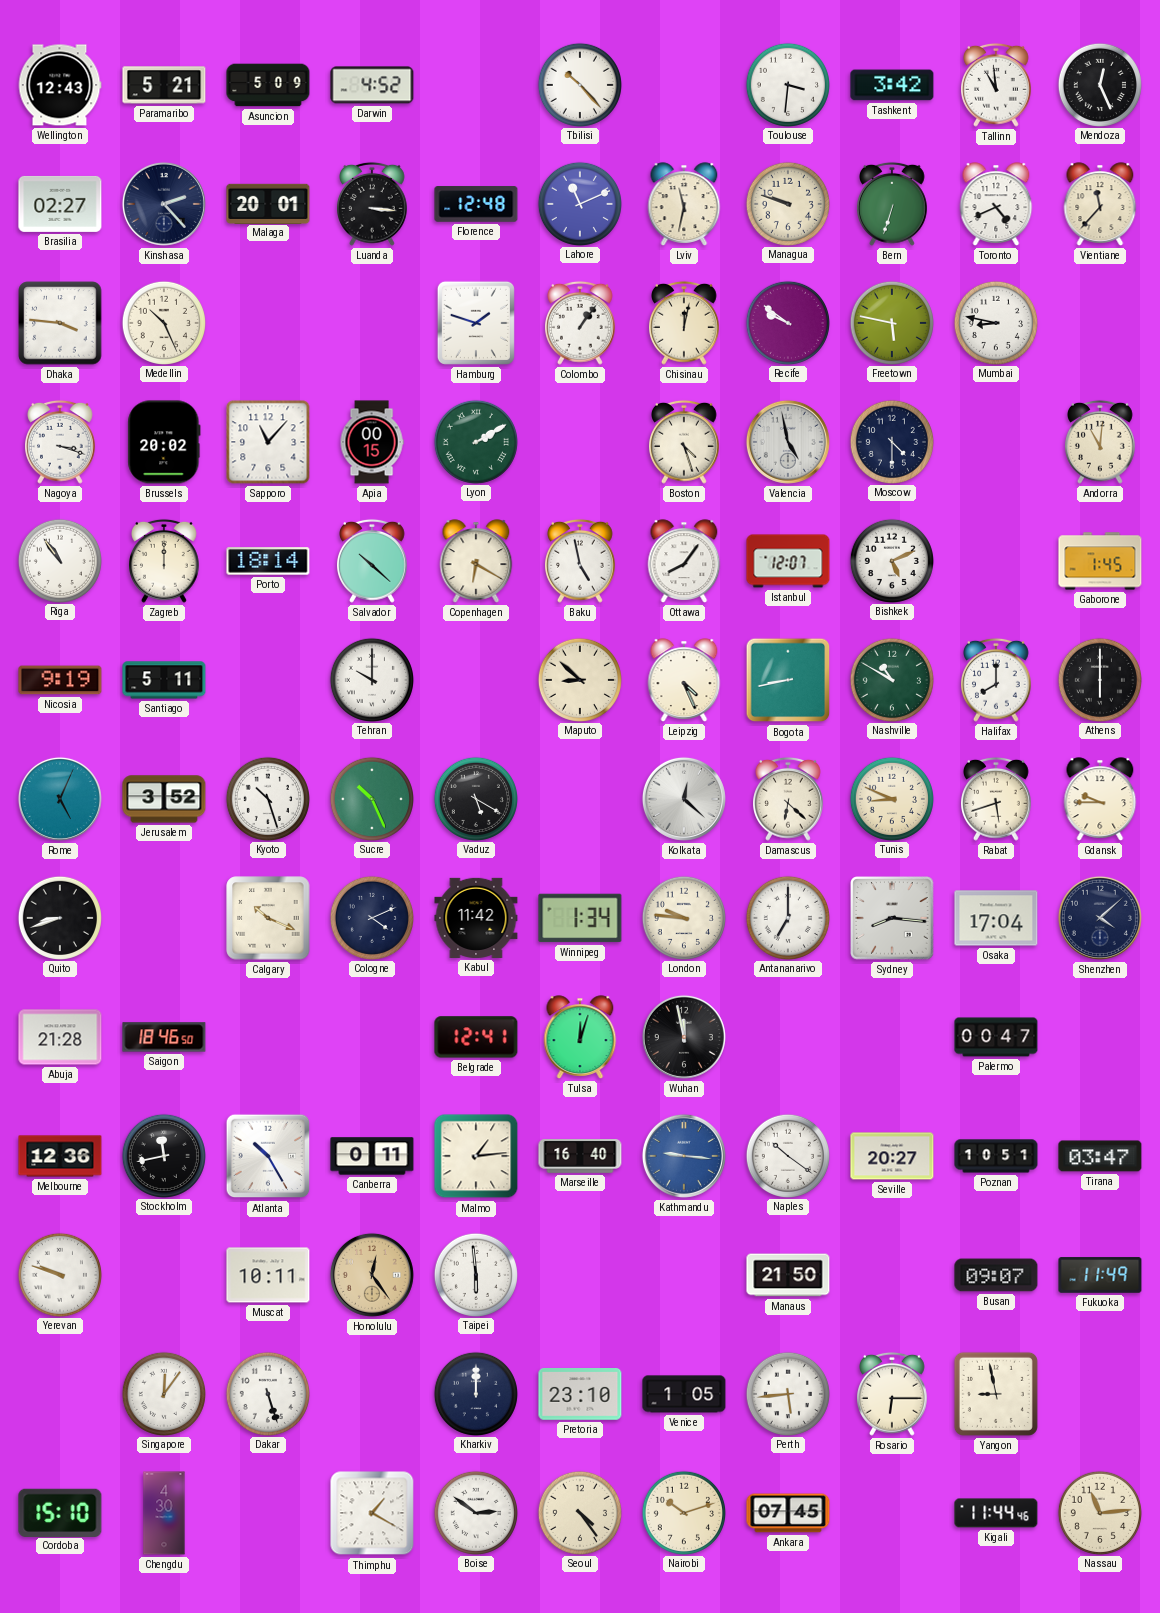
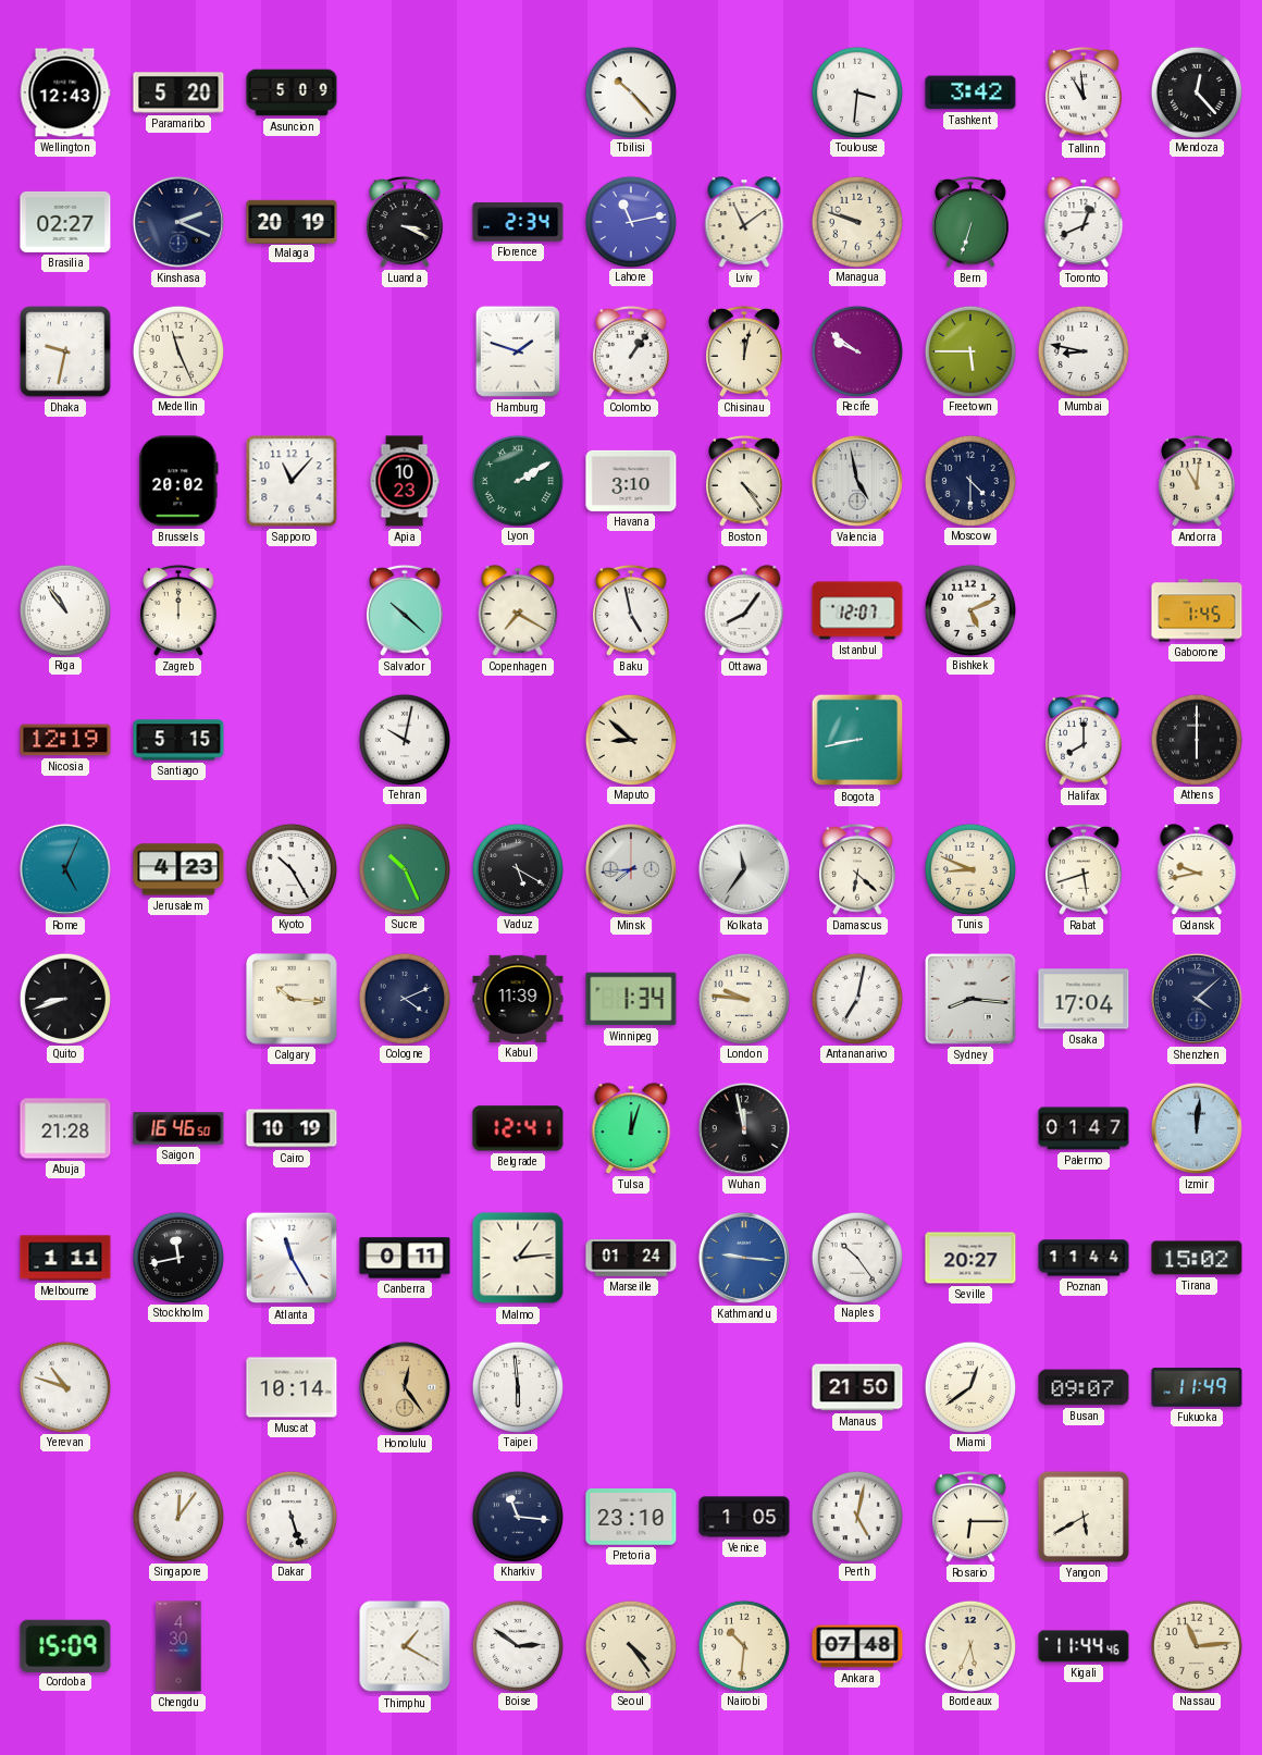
Paramaribo: 5:21 -> 5:20
Darwin: 4:52 -> none
Mendoza: 12:26 -> 12:23
Kinshasa: 2:23 -> 2:19
Malaga: 20:01 -> 20:19
Luanda: 3:16 -> 3:19
Florence: 12:48 -> 2:34
Lahore: 11:11 -> 11:13
Lviv: 11:32 -> 11:09
Toronto: 4:41 -> 12:41
Vientiane: 11:37 -> none
Dhaka: 3:46 -> 9:32
Medellin: 10:26 -> 11:26
Freetown: 5:47 -> 5:45
Nagoya: 3:18 -> none
Apia: 00:15 -> 10:23
Havana: none -> 3:10
Boston: 4:27 -> 4:24
Porto: 18:14 -> none
Copenhagen: 6:20 -> 7:20
Nicosia: 9:19 -> 12:19
Santiago: 5:11 -> 5:15
Tehran: 10:00 -> 10:02
Leipzig: 4:26 -> none
Nashville: 10:50 -> none
Jerusalem: 3:52 -> 4:23
Kyoto: 10:27 -> 10:25
Minsk: none -> 7:44
Kolkata: 12:22 -> 11:36
Gdansk: 9:45 -> 9:43
Calgary: 10:19 -> 10:16
Kabul: 11:42 -> 11:39
Antananarivo: 7:00 -> 7:02
Saigon: 18:46 -> 16:46
Cairo: none -> 10:19
Palermo: 00:47 -> 01:47
Izmir: none -> 12:01
Melbourne: 12:36 -> 1:11
Atlanta: 10:25 -> 11:25
Marseille: 16:40 -> 01:24
Naples: 10:21 -> 10:24
Poznan: 10:51 -> 11:44
Tirana: 03:47 -> 15:02
Yerevan: 9:48 -> 10:48
Muscat: 10:11 -> 10:14
Miami: none -> 12:39
Kharkiv: 12:00 -> 11:16
Perth: 5:44 -> 5:02
Yangon: 8:58 -> 5:40
Cordoba: 15:10 -> 15:09
Nairobi: 10:12 -> 10:31
Ankara: 07:45 -> 07:48
Bordeaux: none -> 5:34
